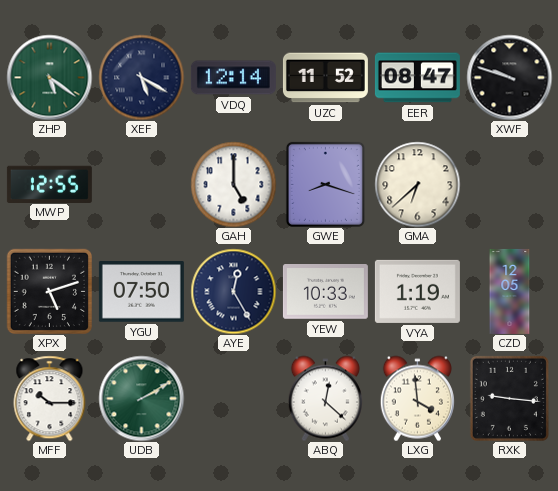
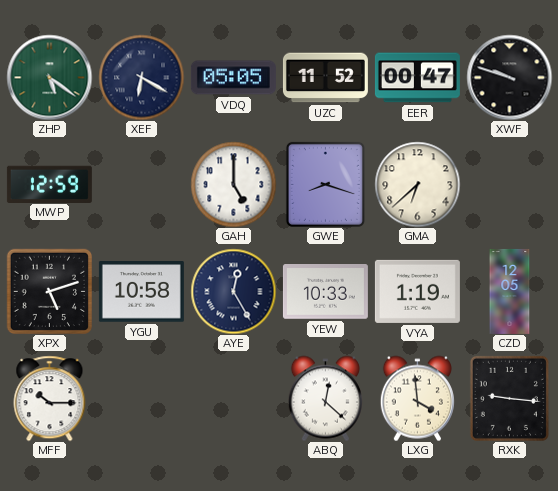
XEF: 5:20 -> 6:20
VDQ: 12:14 -> 05:05
EER: 08:47 -> 00:47
MWP: 12:55 -> 12:59
YGU: 07:50 -> 10:58
UDB: 2:10 -> none
